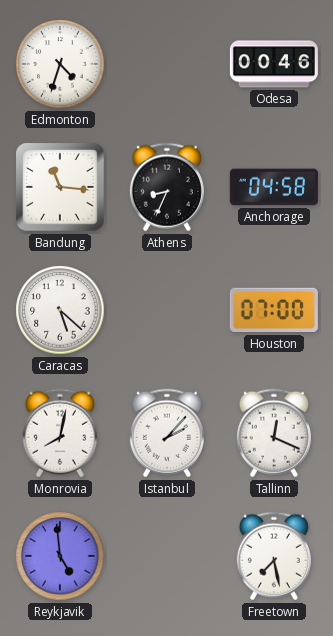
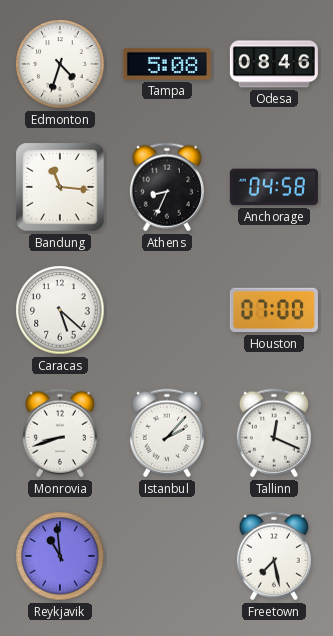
Tampa: none -> 5:08
Odesa: 00:46 -> 08:46
Monrovia: 8:02 -> 8:42
Reykjavik: 4:59 -> 10:59
